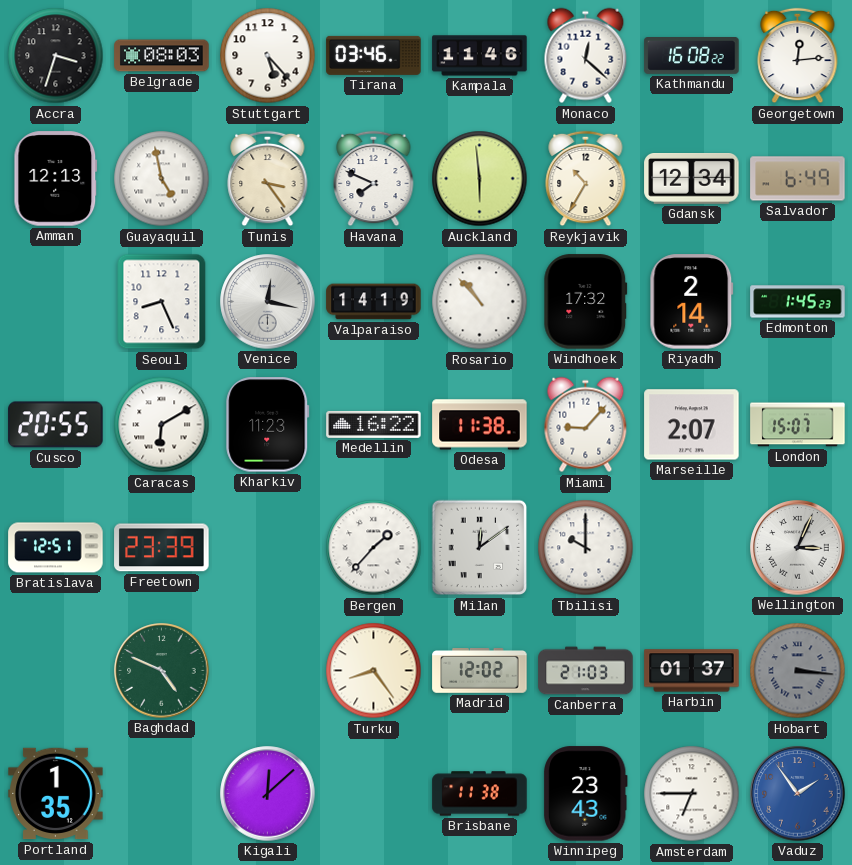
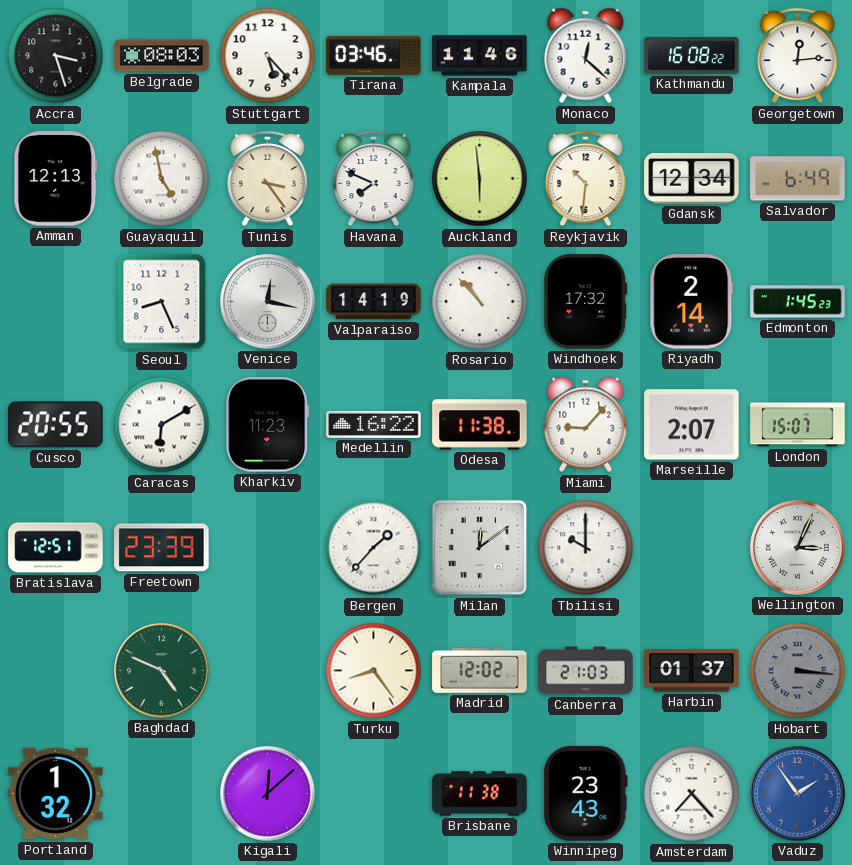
Accra: 3:33 -> 3:27
Reykjavik: 10:35 -> 10:31
Portland: 1:35 -> 1:32
Amsterdam: 6:45 -> 7:23
